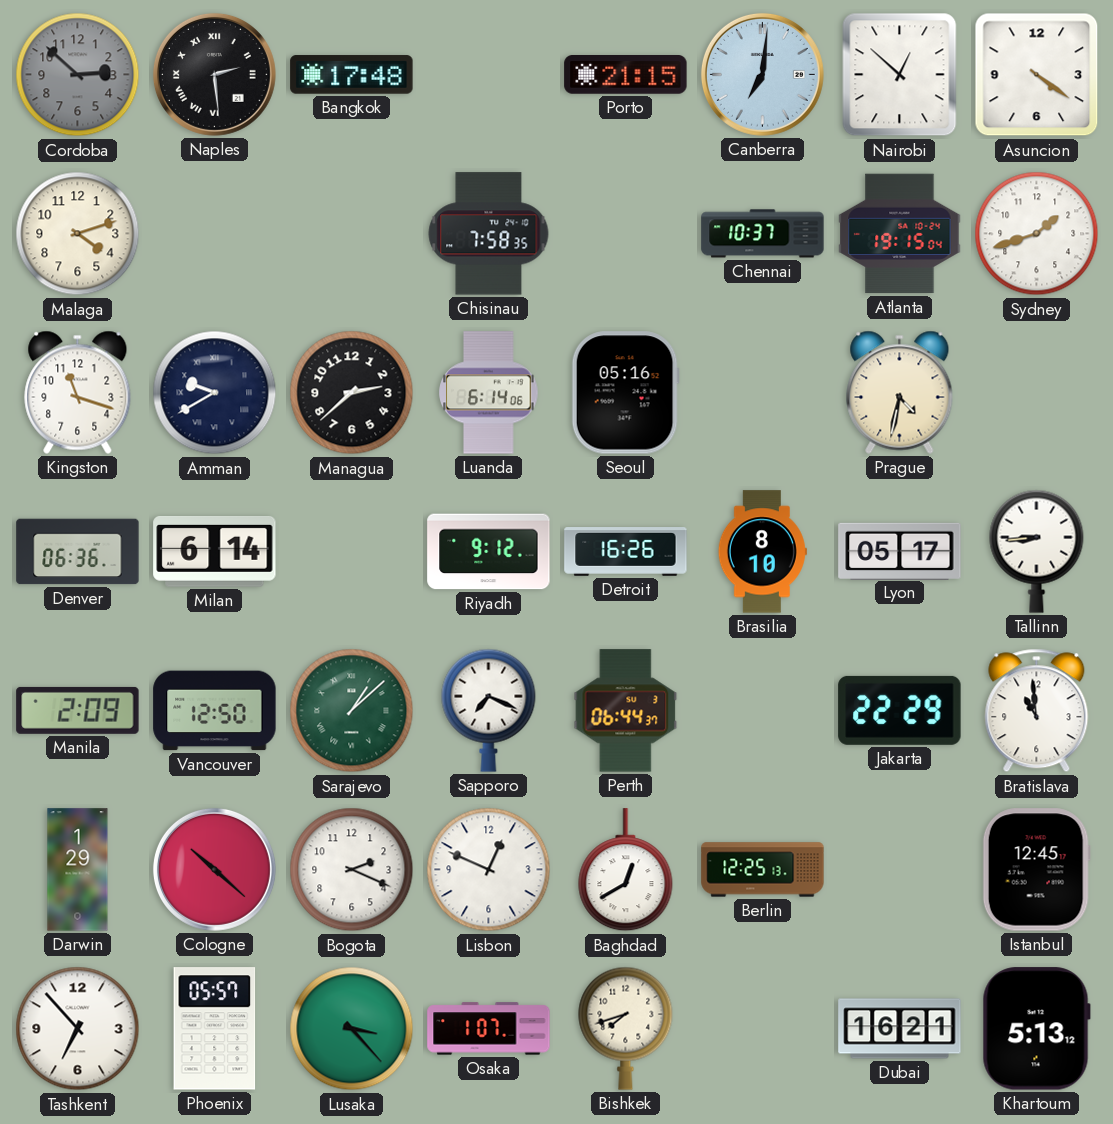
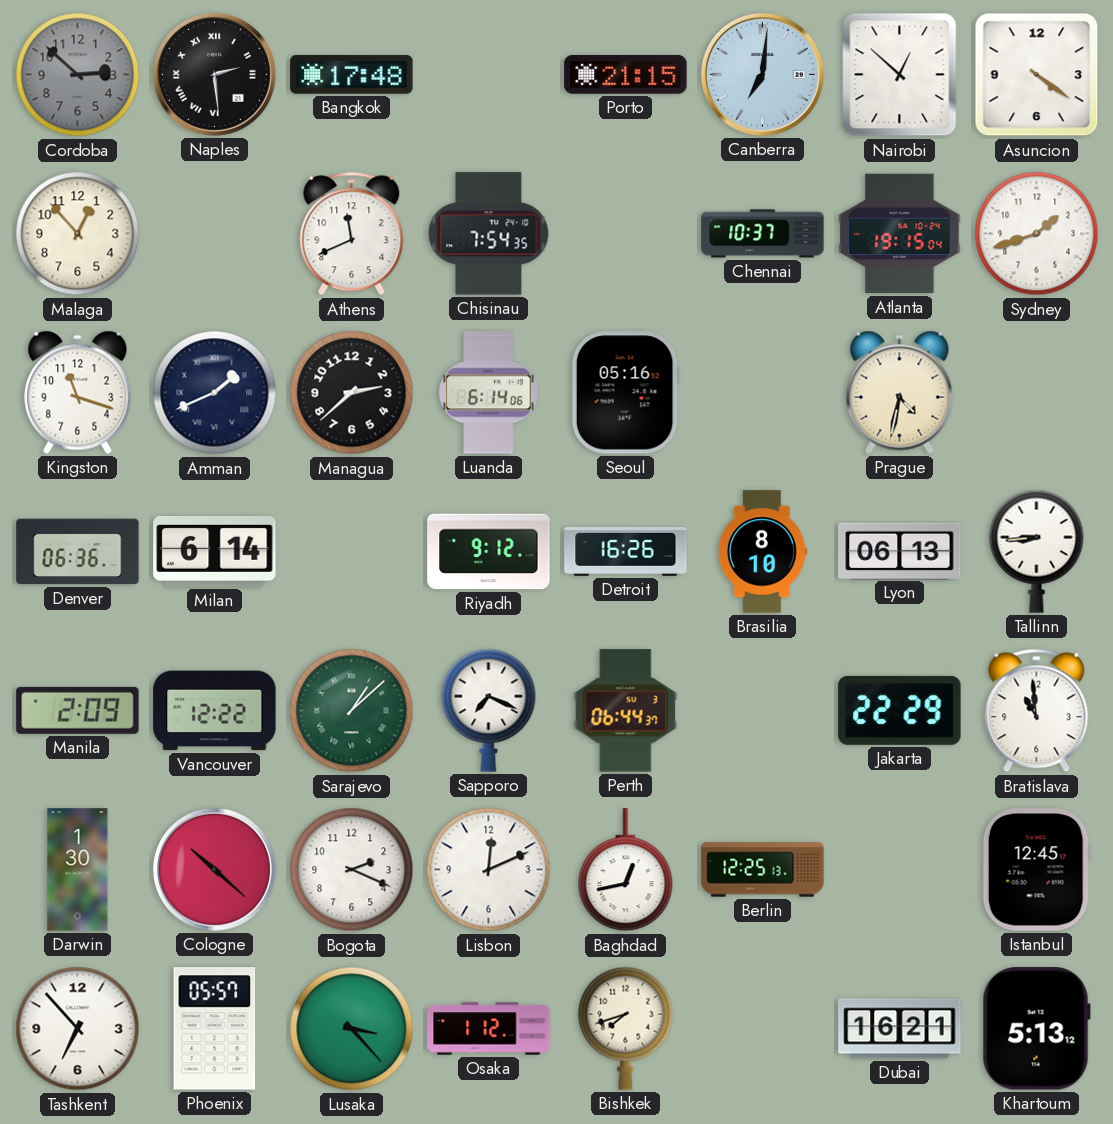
Malaga: 4:12 -> 12:53
Athens: none -> 11:41
Chisinau: 7:58 -> 7:54
Amman: 9:40 -> 1:41
Lyon: 05:17 -> 06:13
Vancouver: 12:50 -> 12:22
Darwin: 1:29 -> 1:30
Lisbon: 12:49 -> 12:11
Baghdad: 12:40 -> 12:43
Osaka: 1:07 -> 1:12
